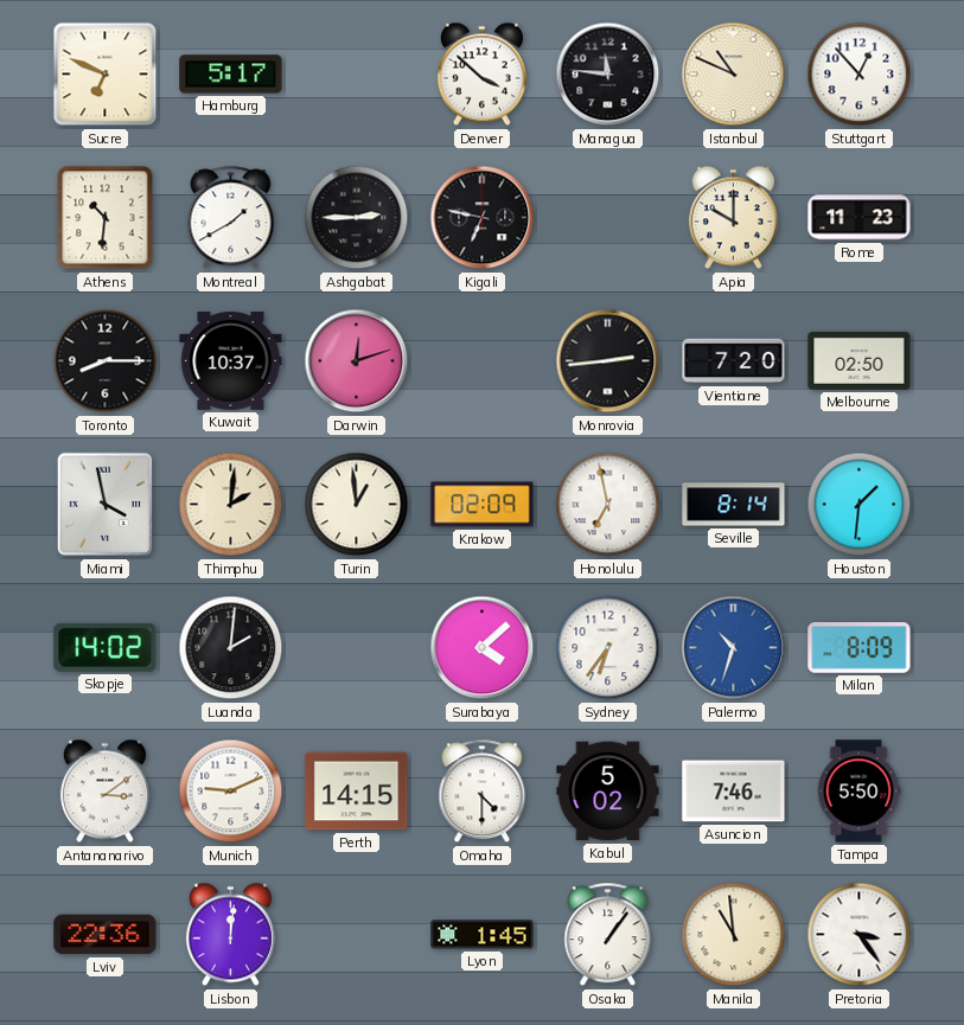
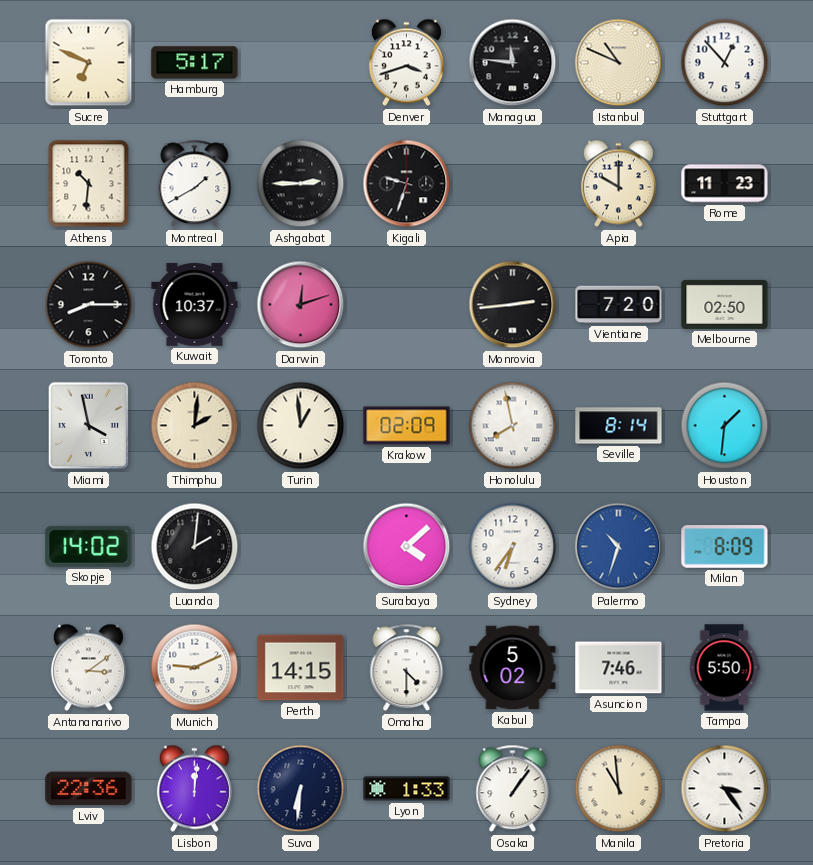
Denver: 3:52 -> 3:42
Kigali: 6:47 -> 9:33
Honolulu: 6:58 -> 7:58
Suva: none -> 6:31
Lyon: 1:45 -> 1:33
